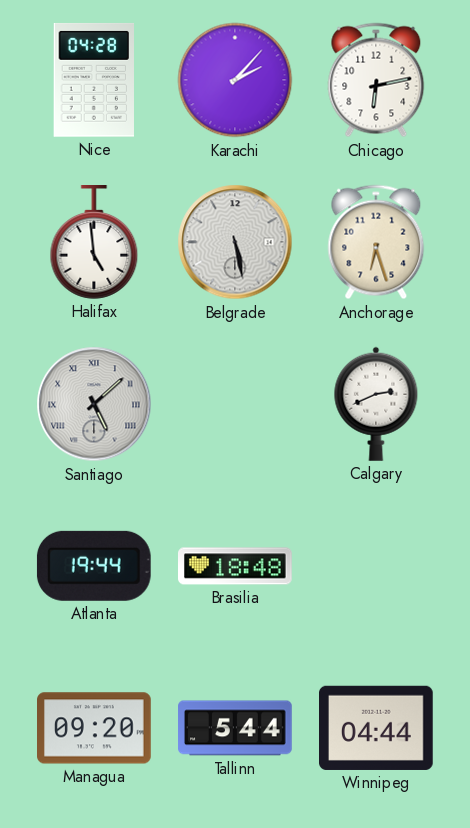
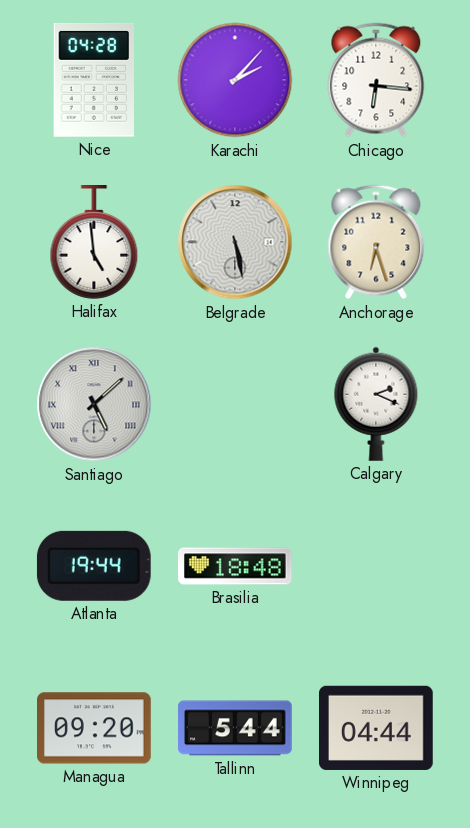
Chicago: 6:13 -> 6:16
Calgary: 2:41 -> 2:19
